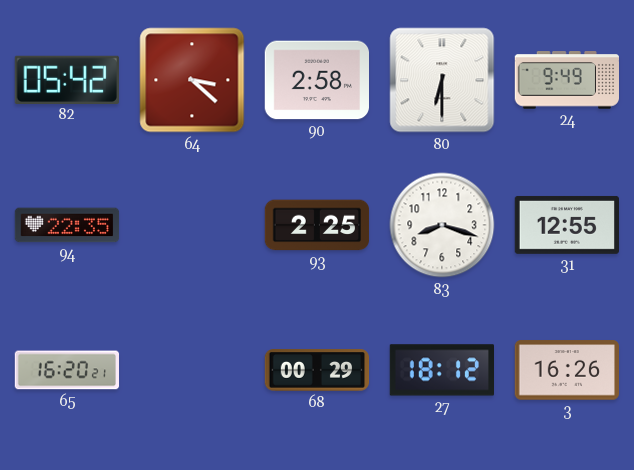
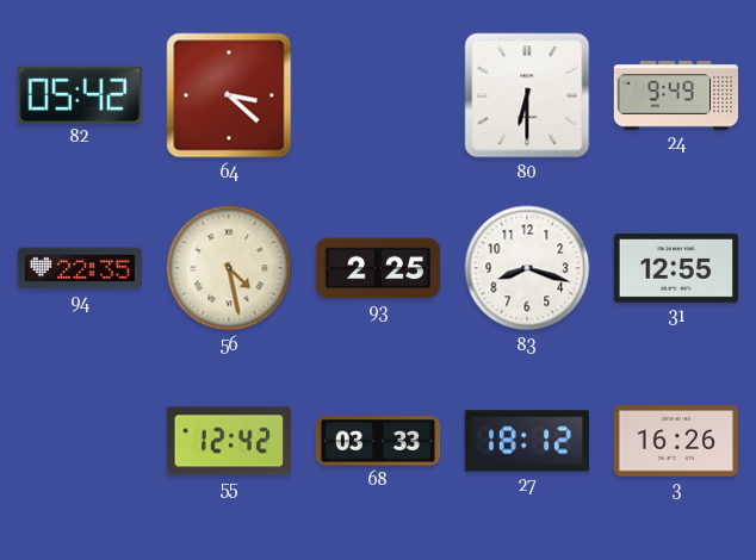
90: 2:58 -> none
56: none -> 4:28
65: 16:20 -> none
55: none -> 12:42
68: 00:29 -> 03:33
